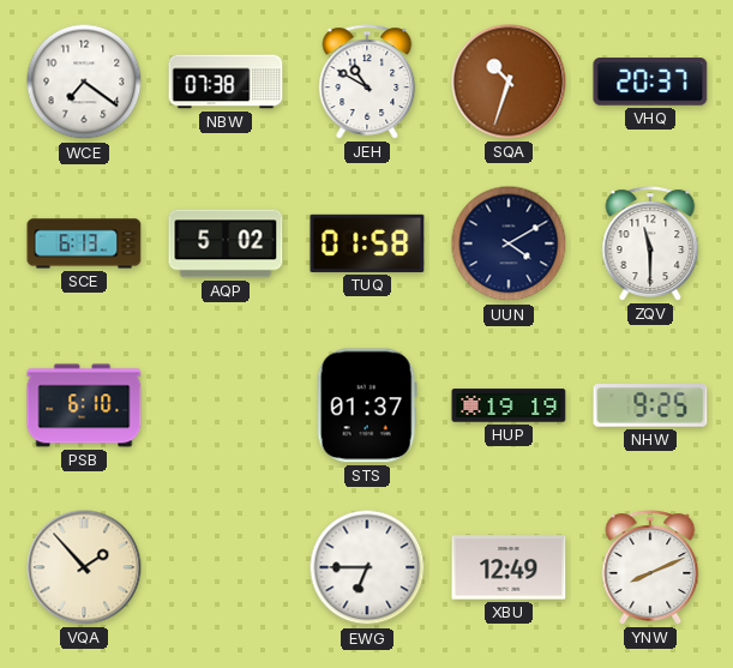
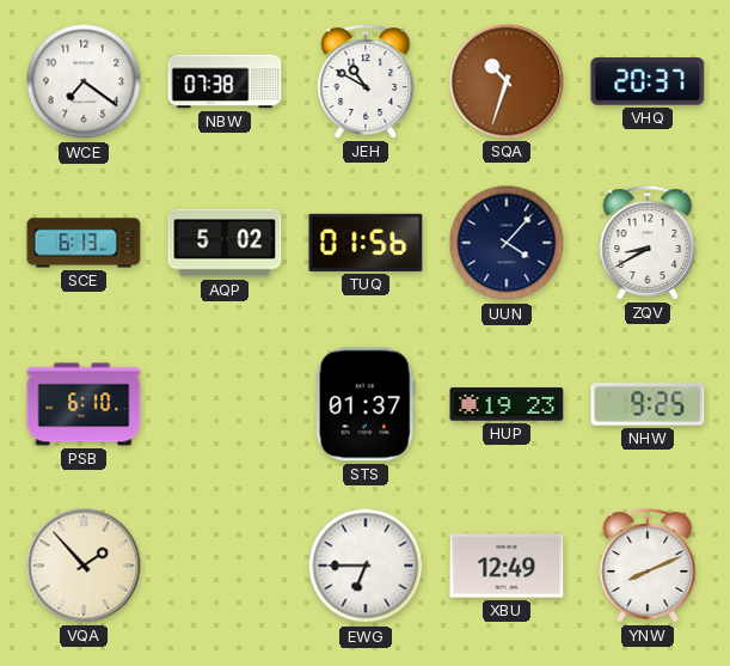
TUQ: 01:58 -> 01:56
UUN: 4:10 -> 4:07
ZQV: 11:30 -> 8:40
HUP: 19:19 -> 19:23
